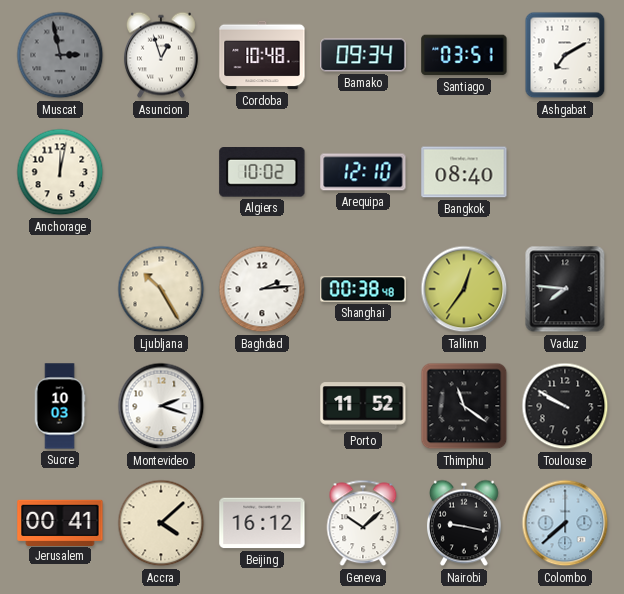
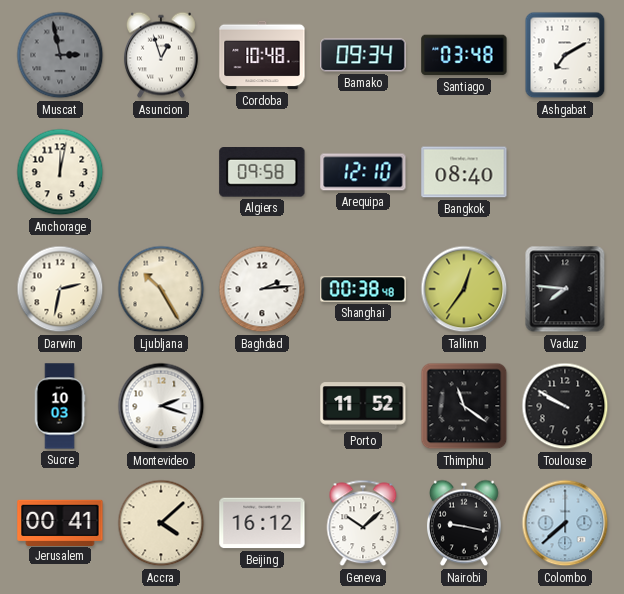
Santiago: 03:51 -> 03:48
Algiers: 10:02 -> 09:58
Darwin: none -> 2:32
